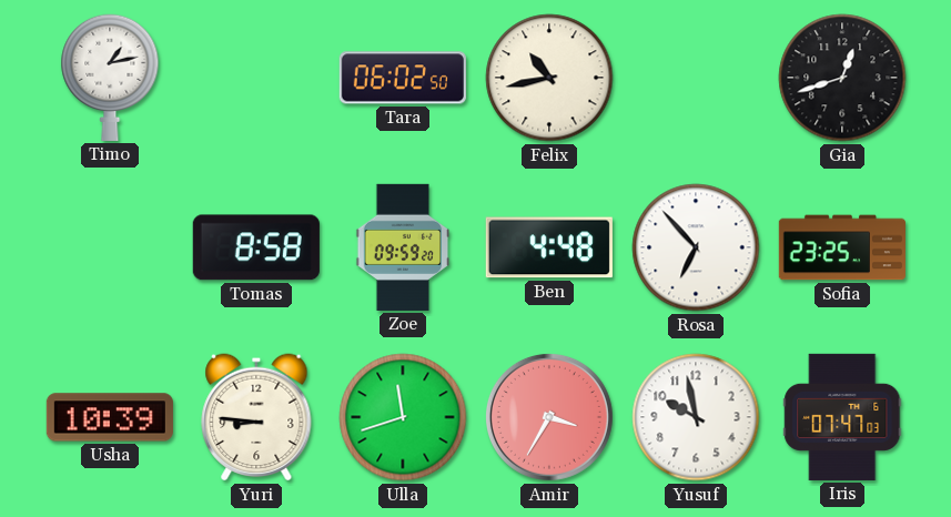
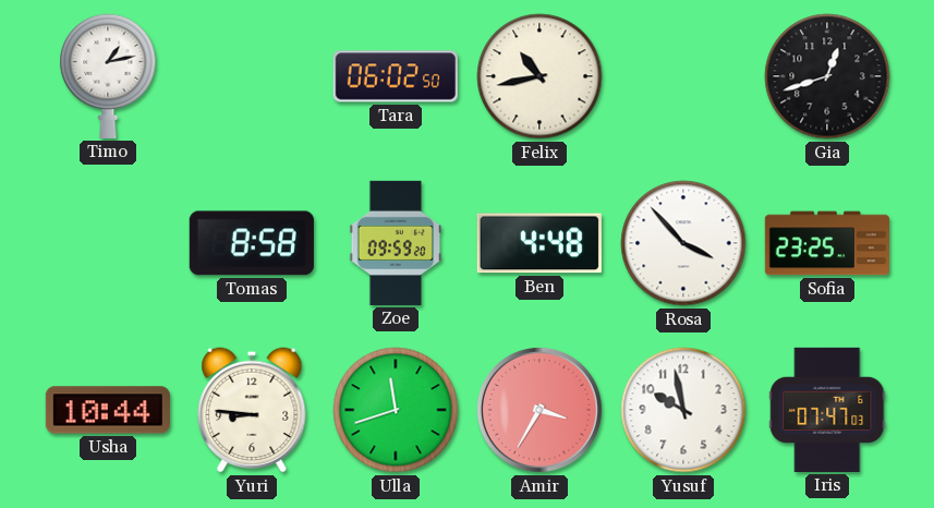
Rosa: 6:53 -> 3:53
Usha: 10:39 -> 10:44
